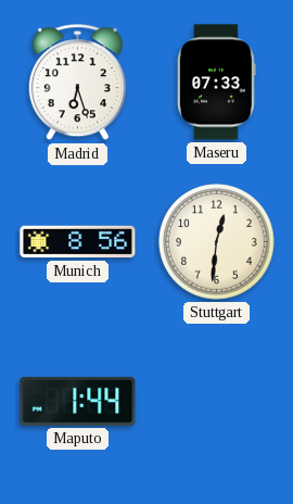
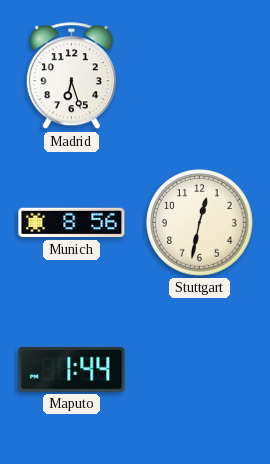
Maseru: 07:33 -> none
Stuttgart: 12:31 -> 12:32
